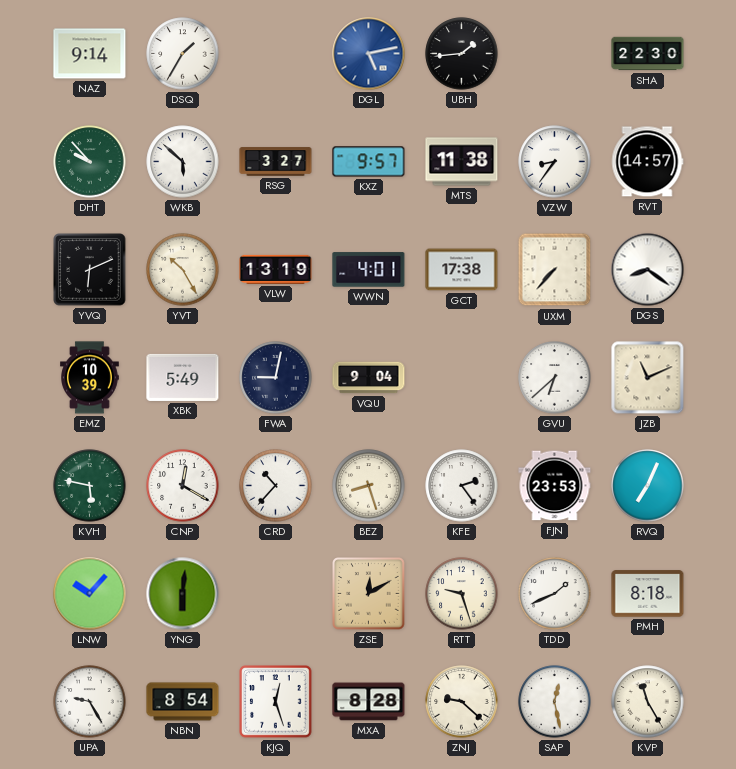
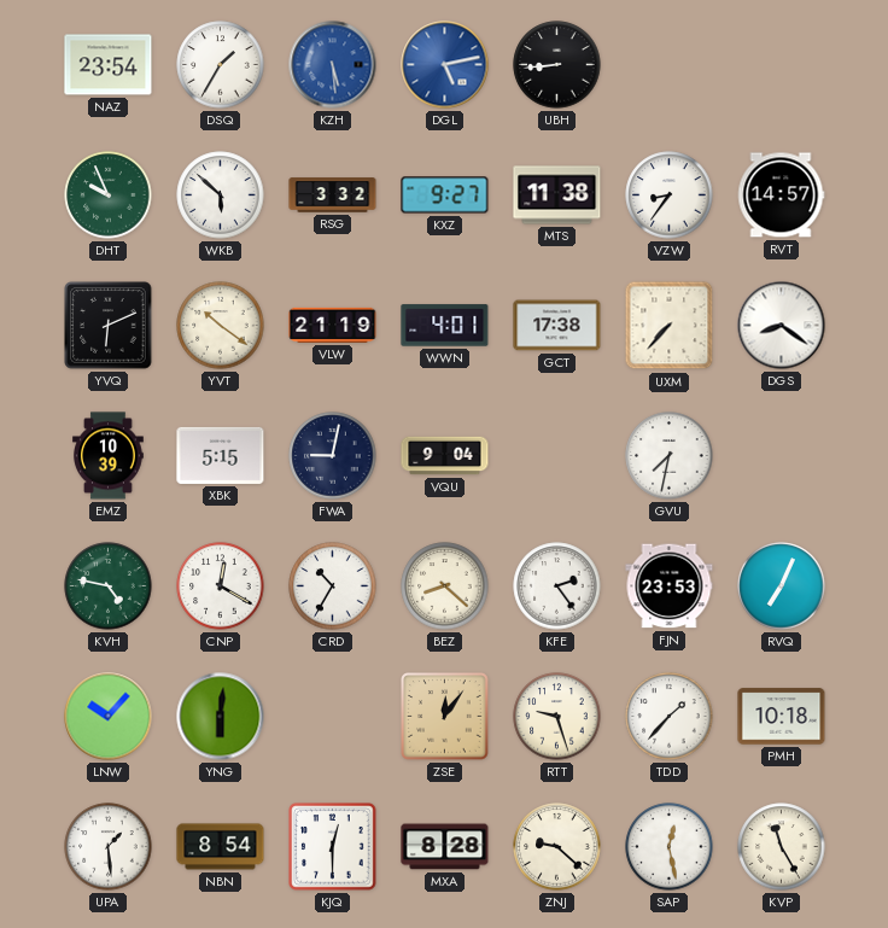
NAZ: 9:14 -> 23:54
KZH: none -> 5:29
UBH: 1:44 -> 8:44
SHA: 22:30 -> none
DHT: 9:53 -> 9:56
RSG: 3:27 -> 3:32
KXZ: 9:57 -> 9:27
YVT: 10:25 -> 10:21
VLW: 13:19 -> 21:19
XBK: 5:49 -> 5:15
GVU: 6:38 -> 7:32
JZB: 11:11 -> none
KVH: 5:47 -> 4:47
CRD: 10:37 -> 10:35
BEZ: 8:27 -> 8:22
ZSE: 12:10 -> 12:06
TDD: 1:41 -> 1:37
PMH: 8:18 -> 10:18
UPA: 9:25 -> 1:29
KJQ: 12:27 -> 12:30
